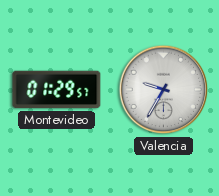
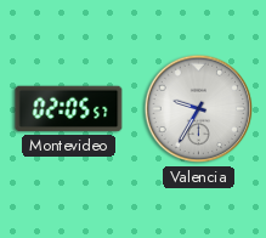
Montevideo: 01:29 -> 02:05
